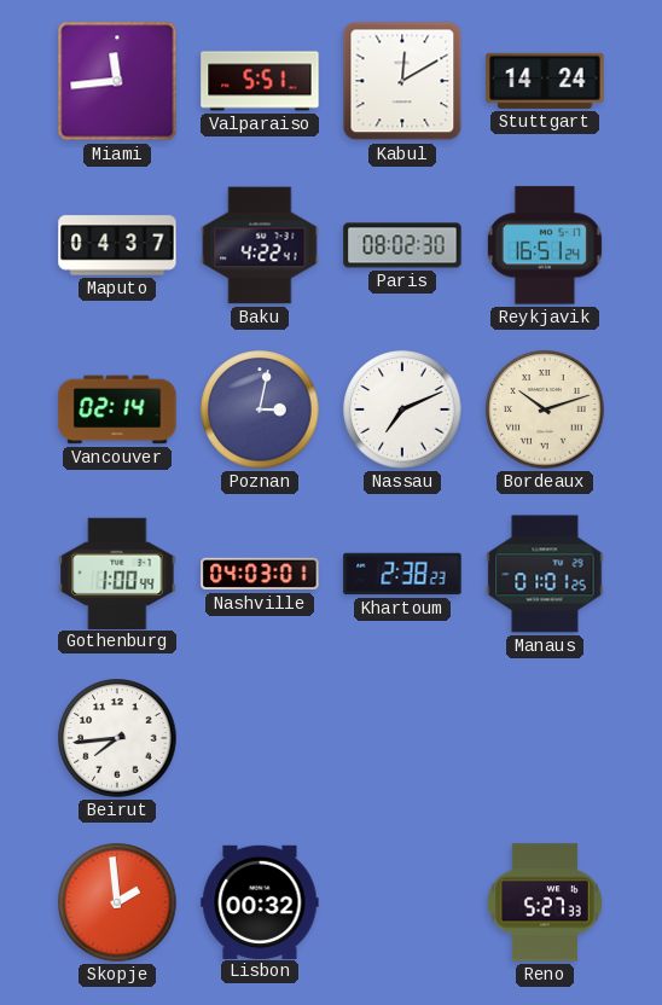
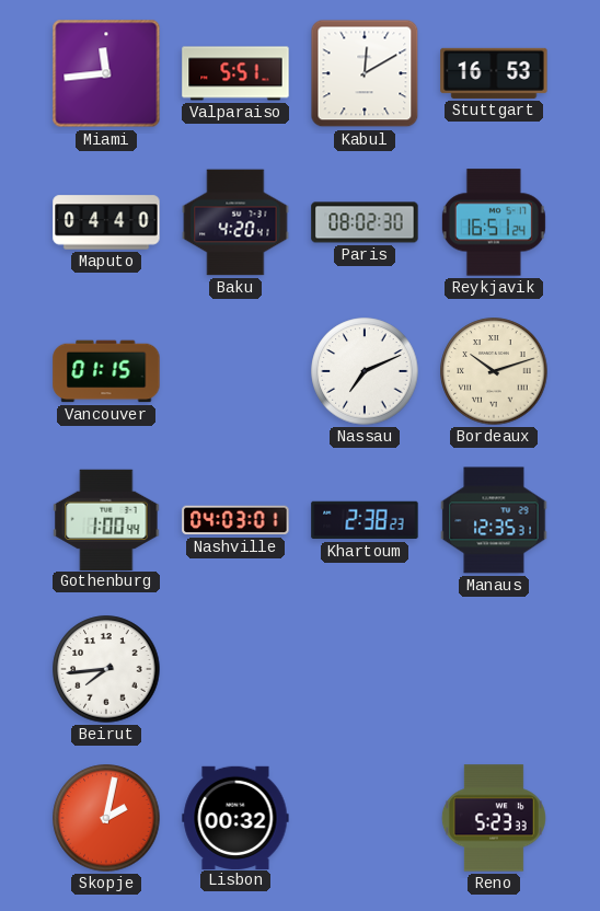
Stuttgart: 14:24 -> 16:53
Maputo: 04:37 -> 04:40
Baku: 4:22 -> 4:20
Vancouver: 02:14 -> 01:15
Poznan: 3:02 -> none
Manaus: 01:01 -> 12:35
Skopje: 1:59 -> 2:02
Reno: 5:27 -> 5:23
